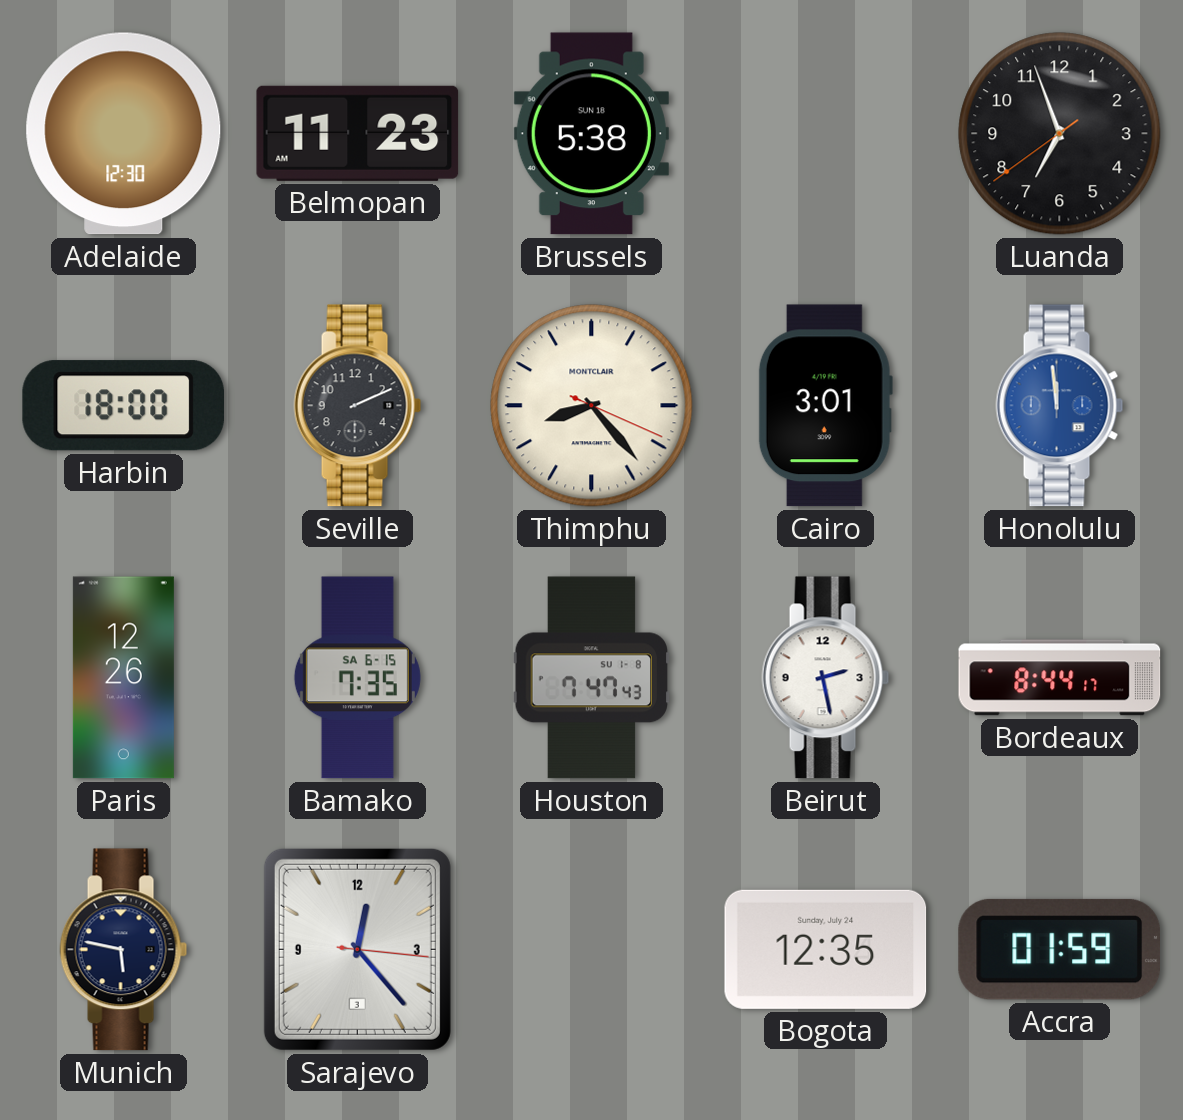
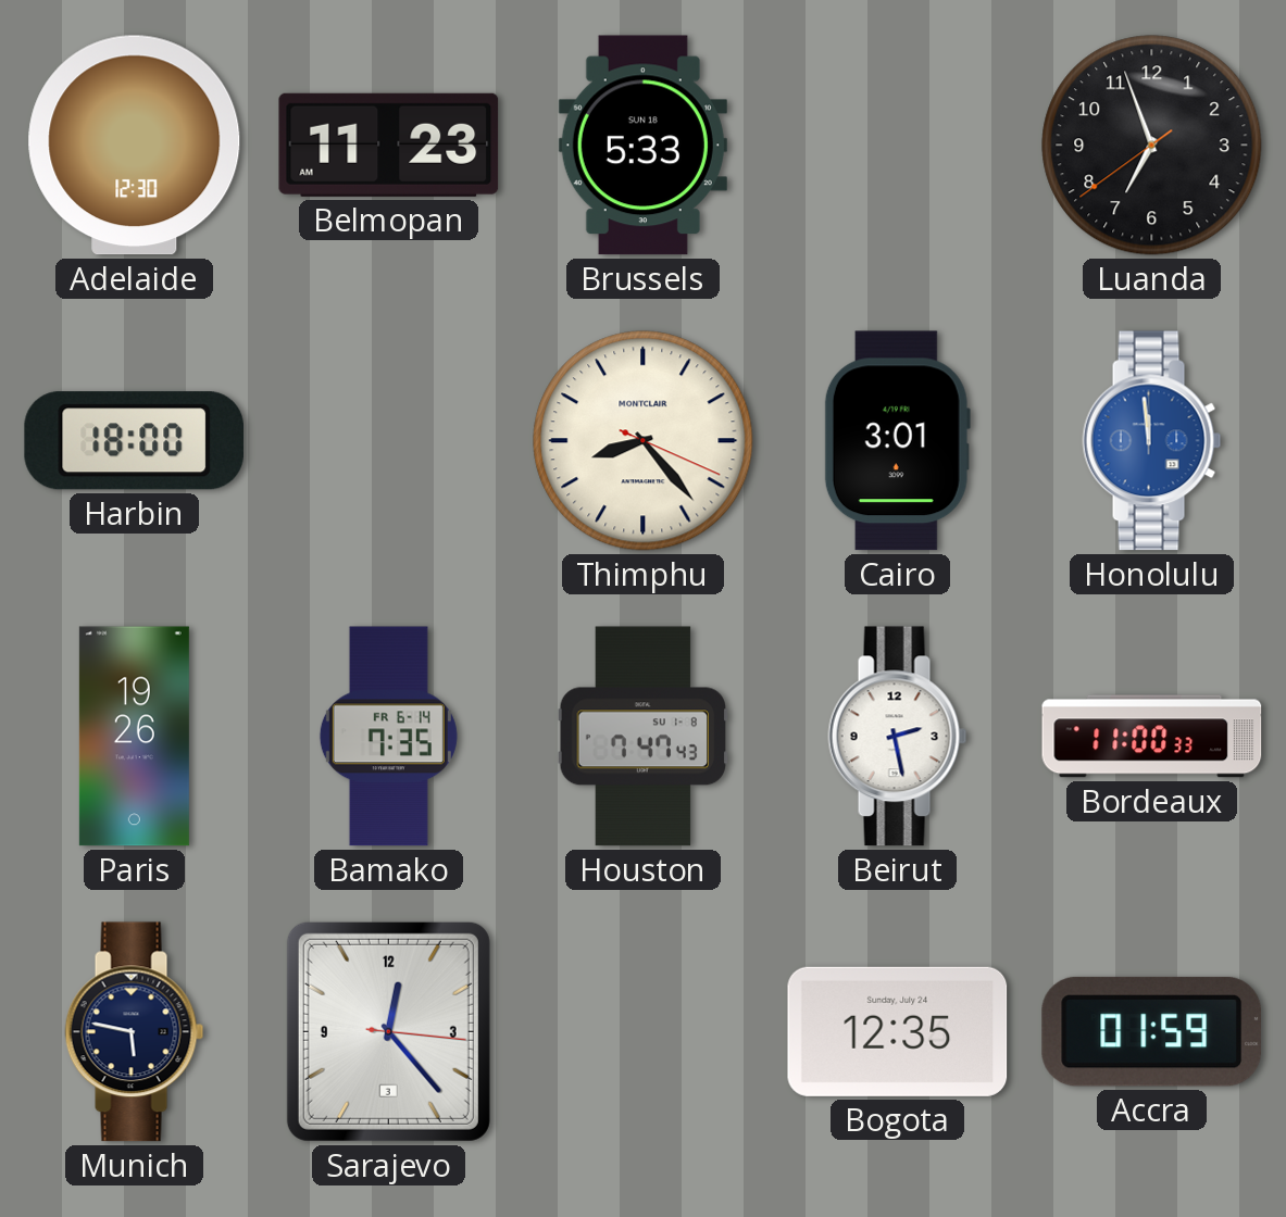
Brussels: 5:38 -> 5:33
Seville: 2:11 -> none
Paris: 12:26 -> 19:26
Bamako date: SA 6-15 -> FR 6-14
Bordeaux: 8:44 -> 11:00
